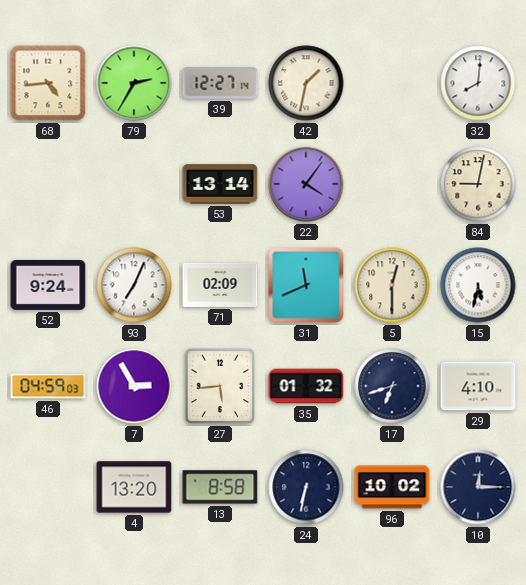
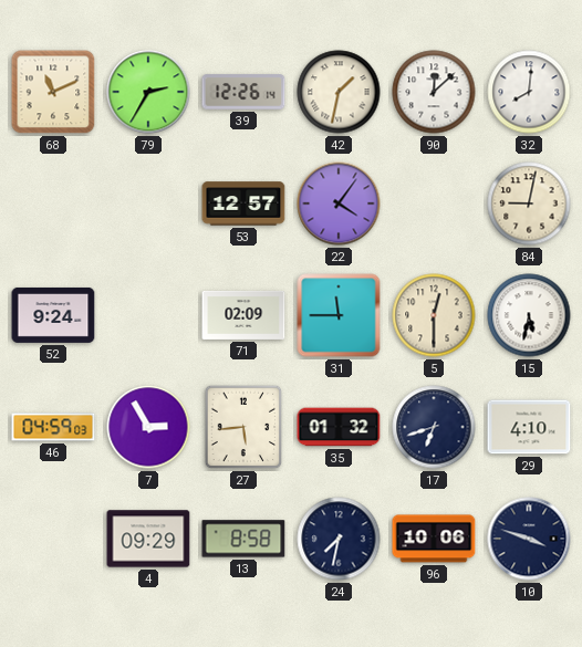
68: 4:44 -> 11:11
39: 12:27 -> 12:26
90: none -> 12:08
53: 13:14 -> 12:57
93: 7:04 -> none
31: 11:41 -> 11:45
4: 13:20 -> 09:29
24: 6:32 -> 7:32
96: 10:02 -> 10:06
10: 12:15 -> 3:48
